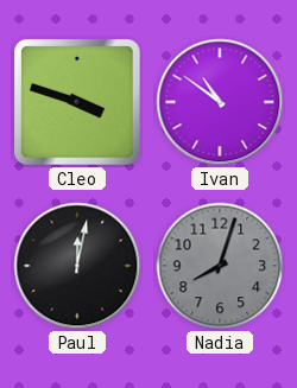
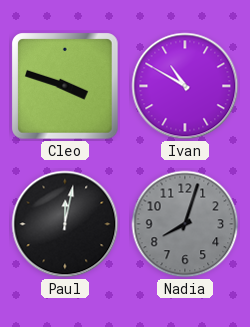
Ivan: 10:51 -> 10:50
